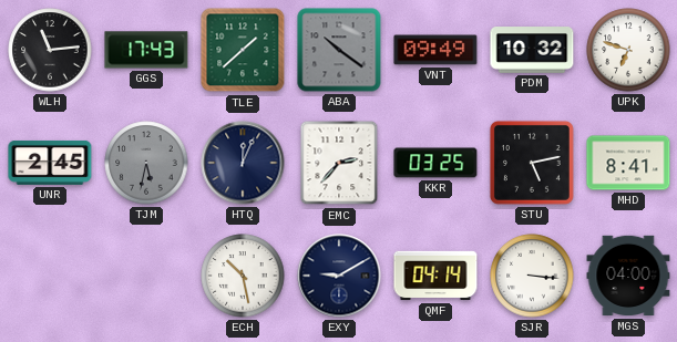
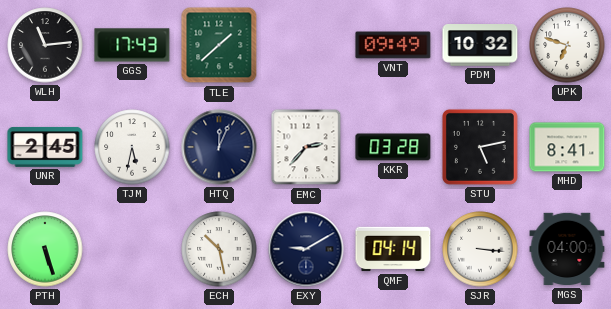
ABA: 10:21 -> none
TJM dial: grey -> white
KKR: 03:25 -> 03:28
PTH: none -> 5:27
